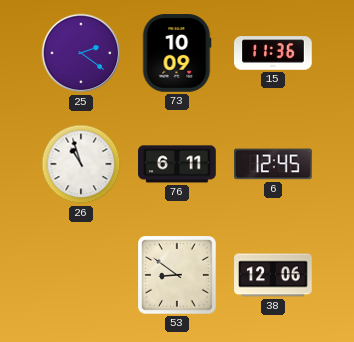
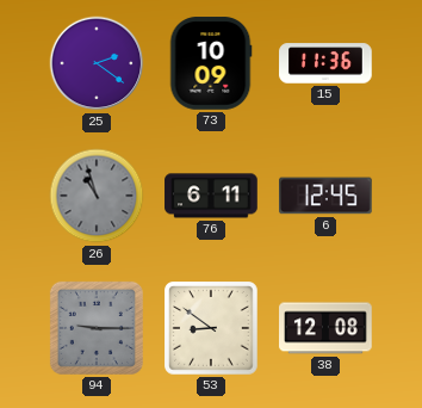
26 dial: white -> grey
94: none -> 9:15
38: 12:06 -> 12:08
